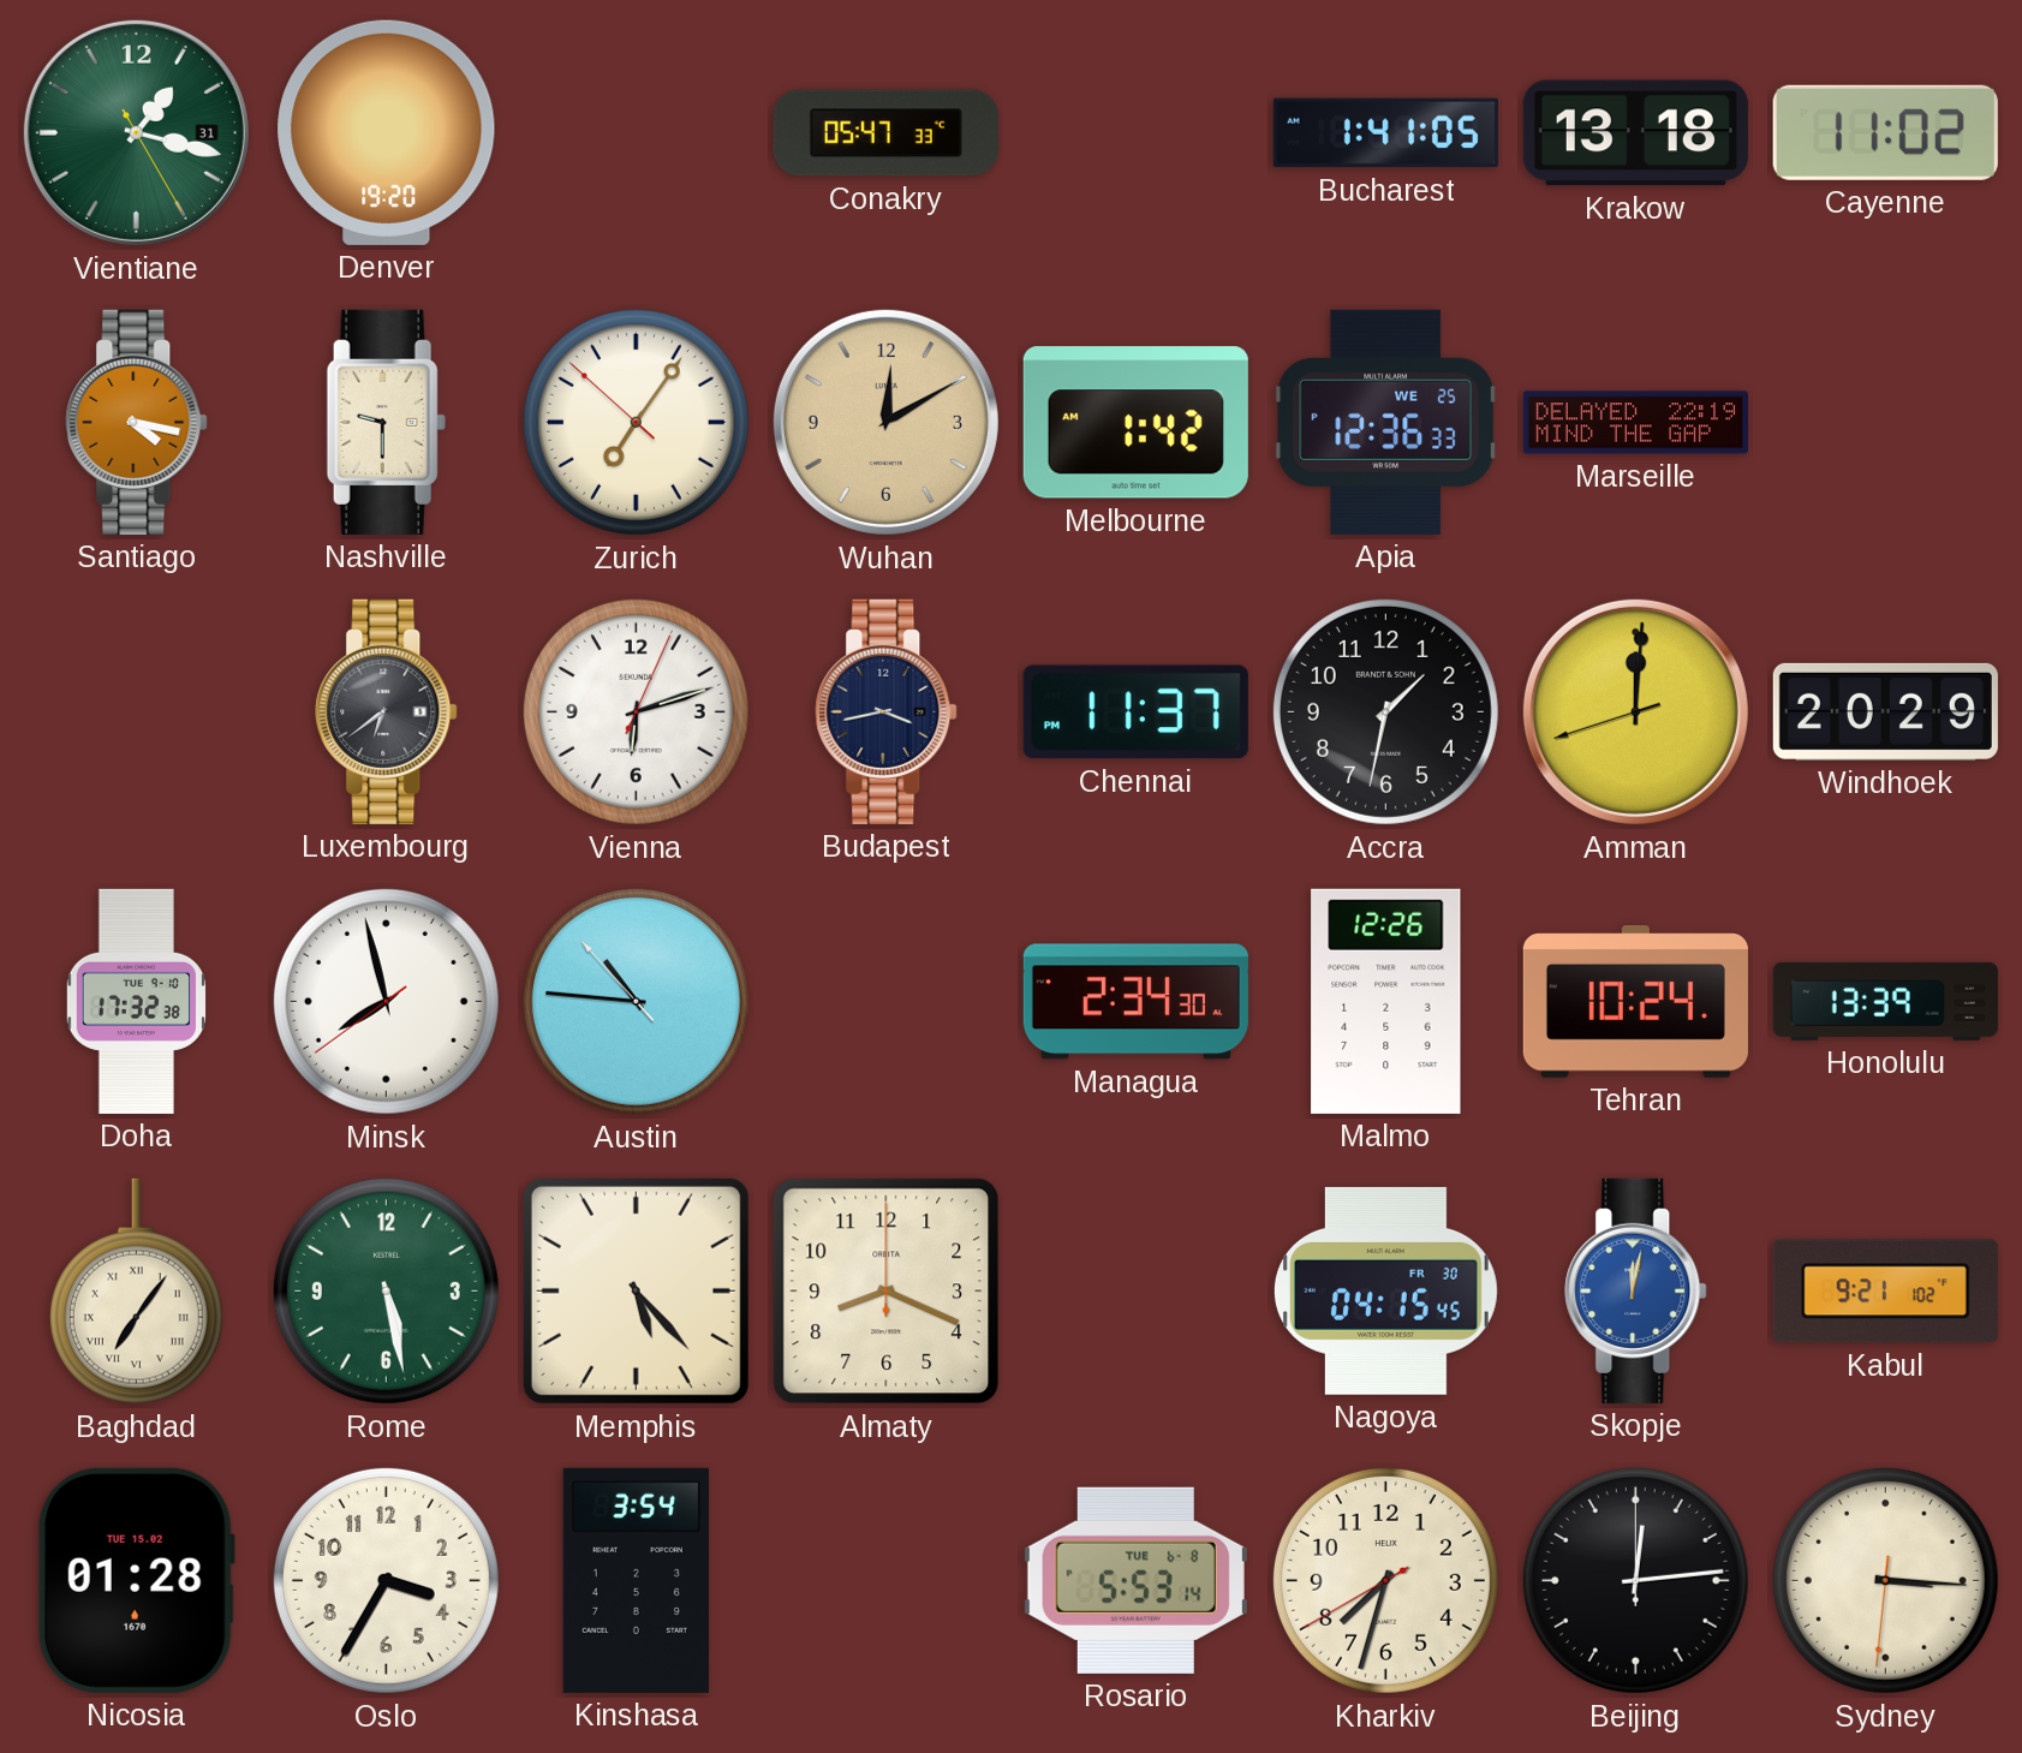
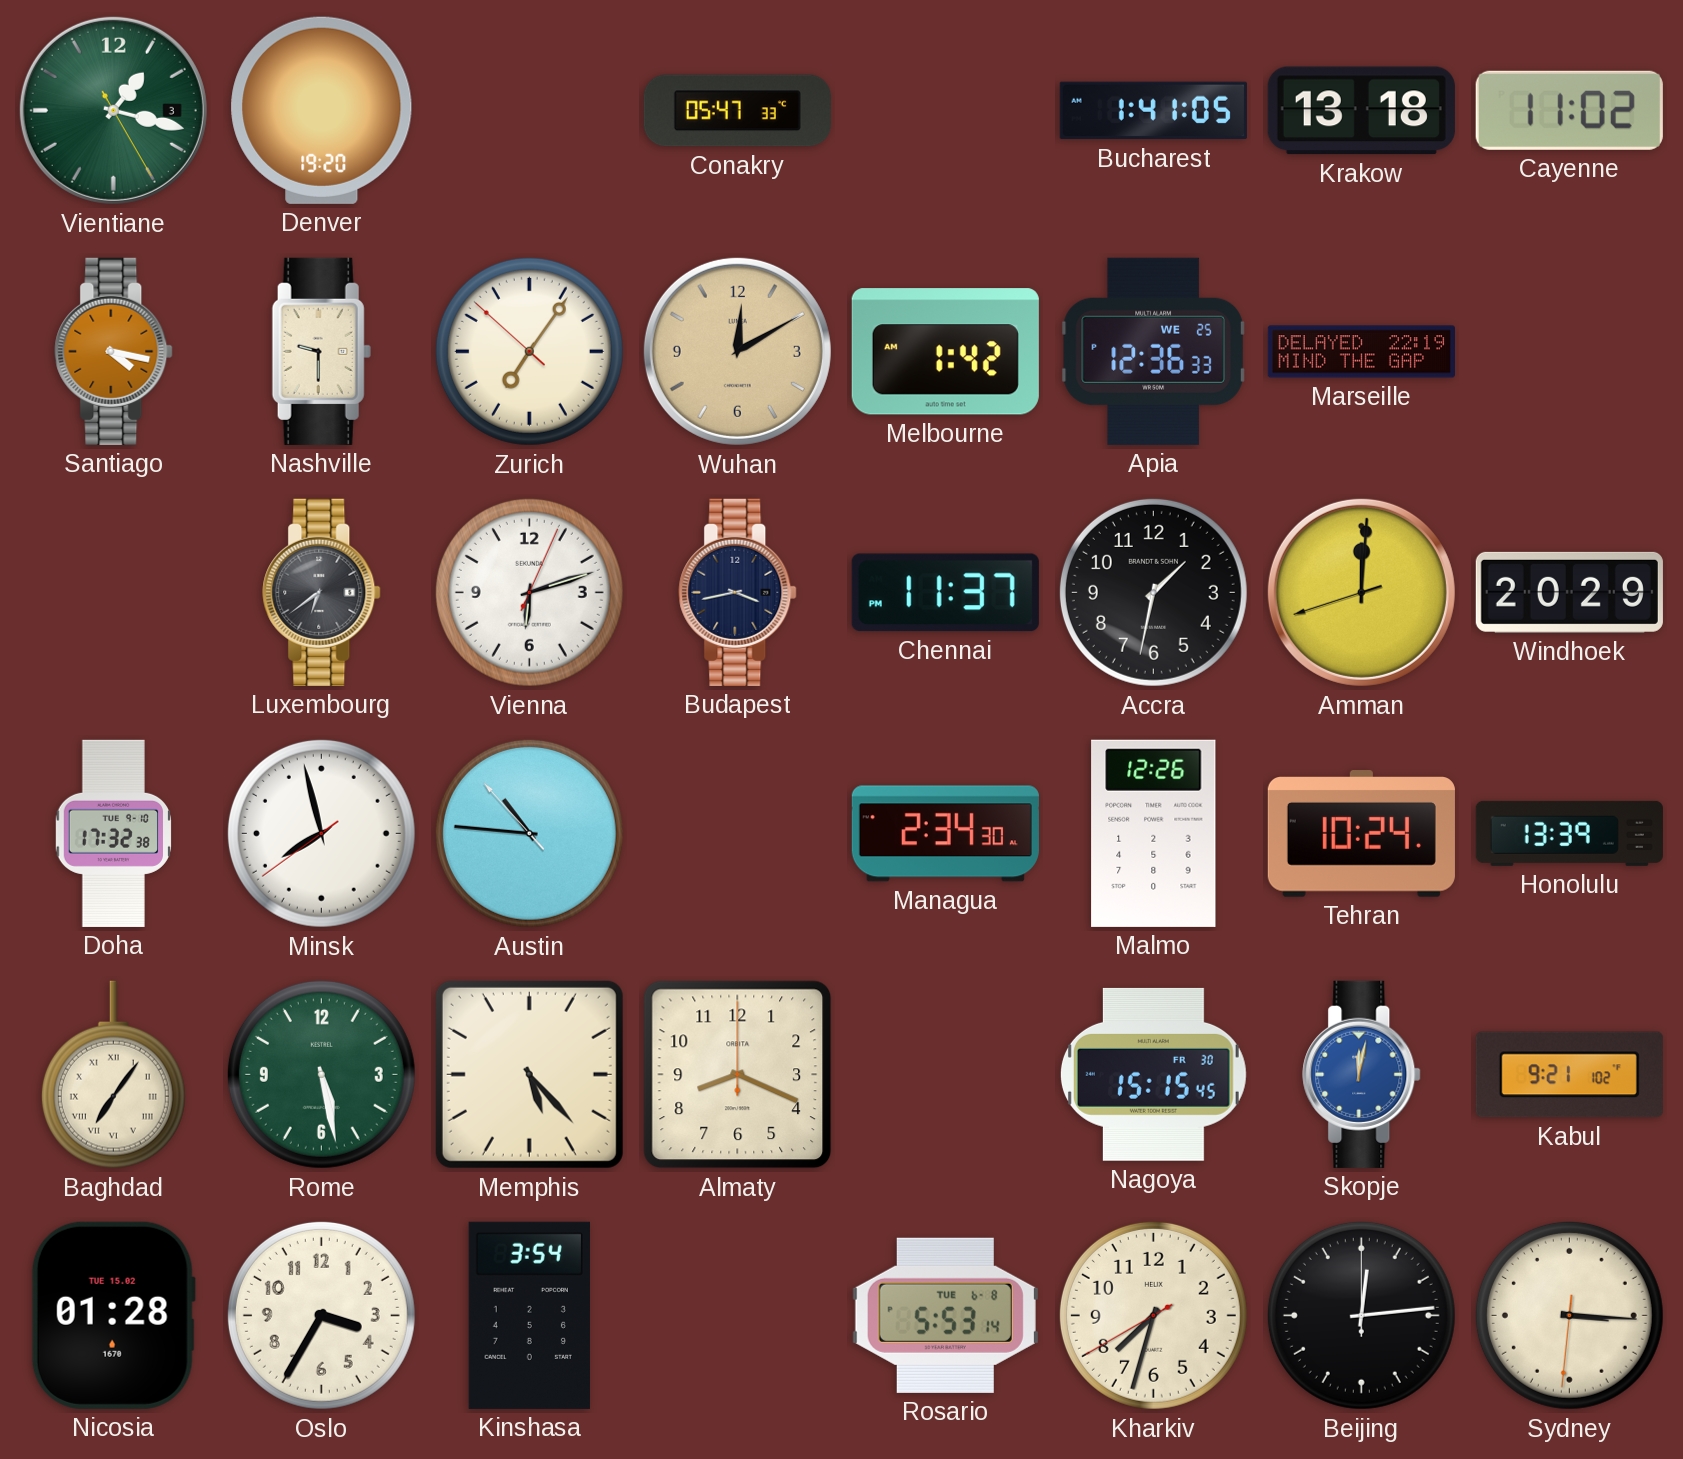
Vientiane date: 31 -> 3
Nagoya: 04:15 -> 15:15
